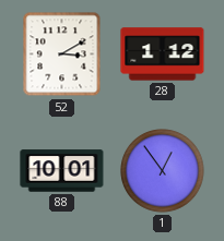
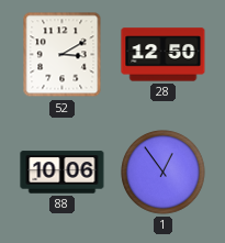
28: 1:12 -> 12:50
88: 10:01 -> 10:06
